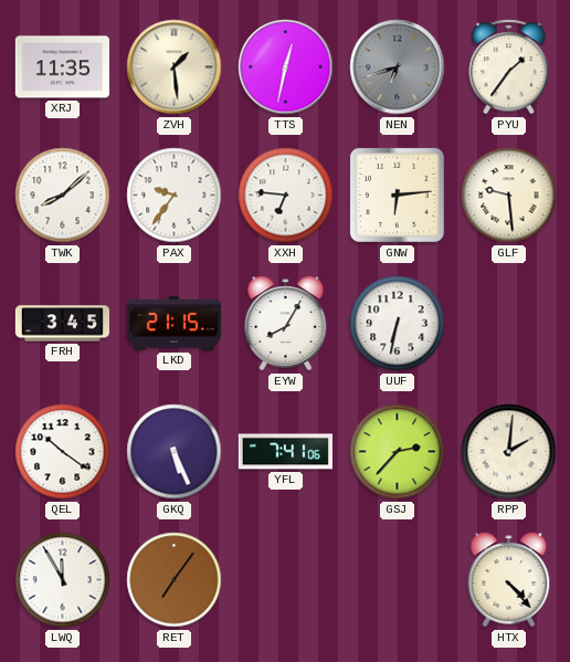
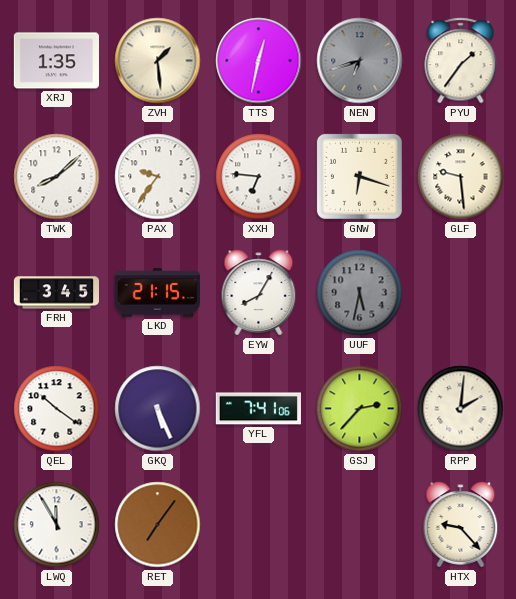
XRJ: 11:35 -> 1:35
GNW: 6:14 -> 6:18
UUF: 6:32 -> 5:32
UUF dial: white -> grey
HTX: 4:23 -> 9:23
